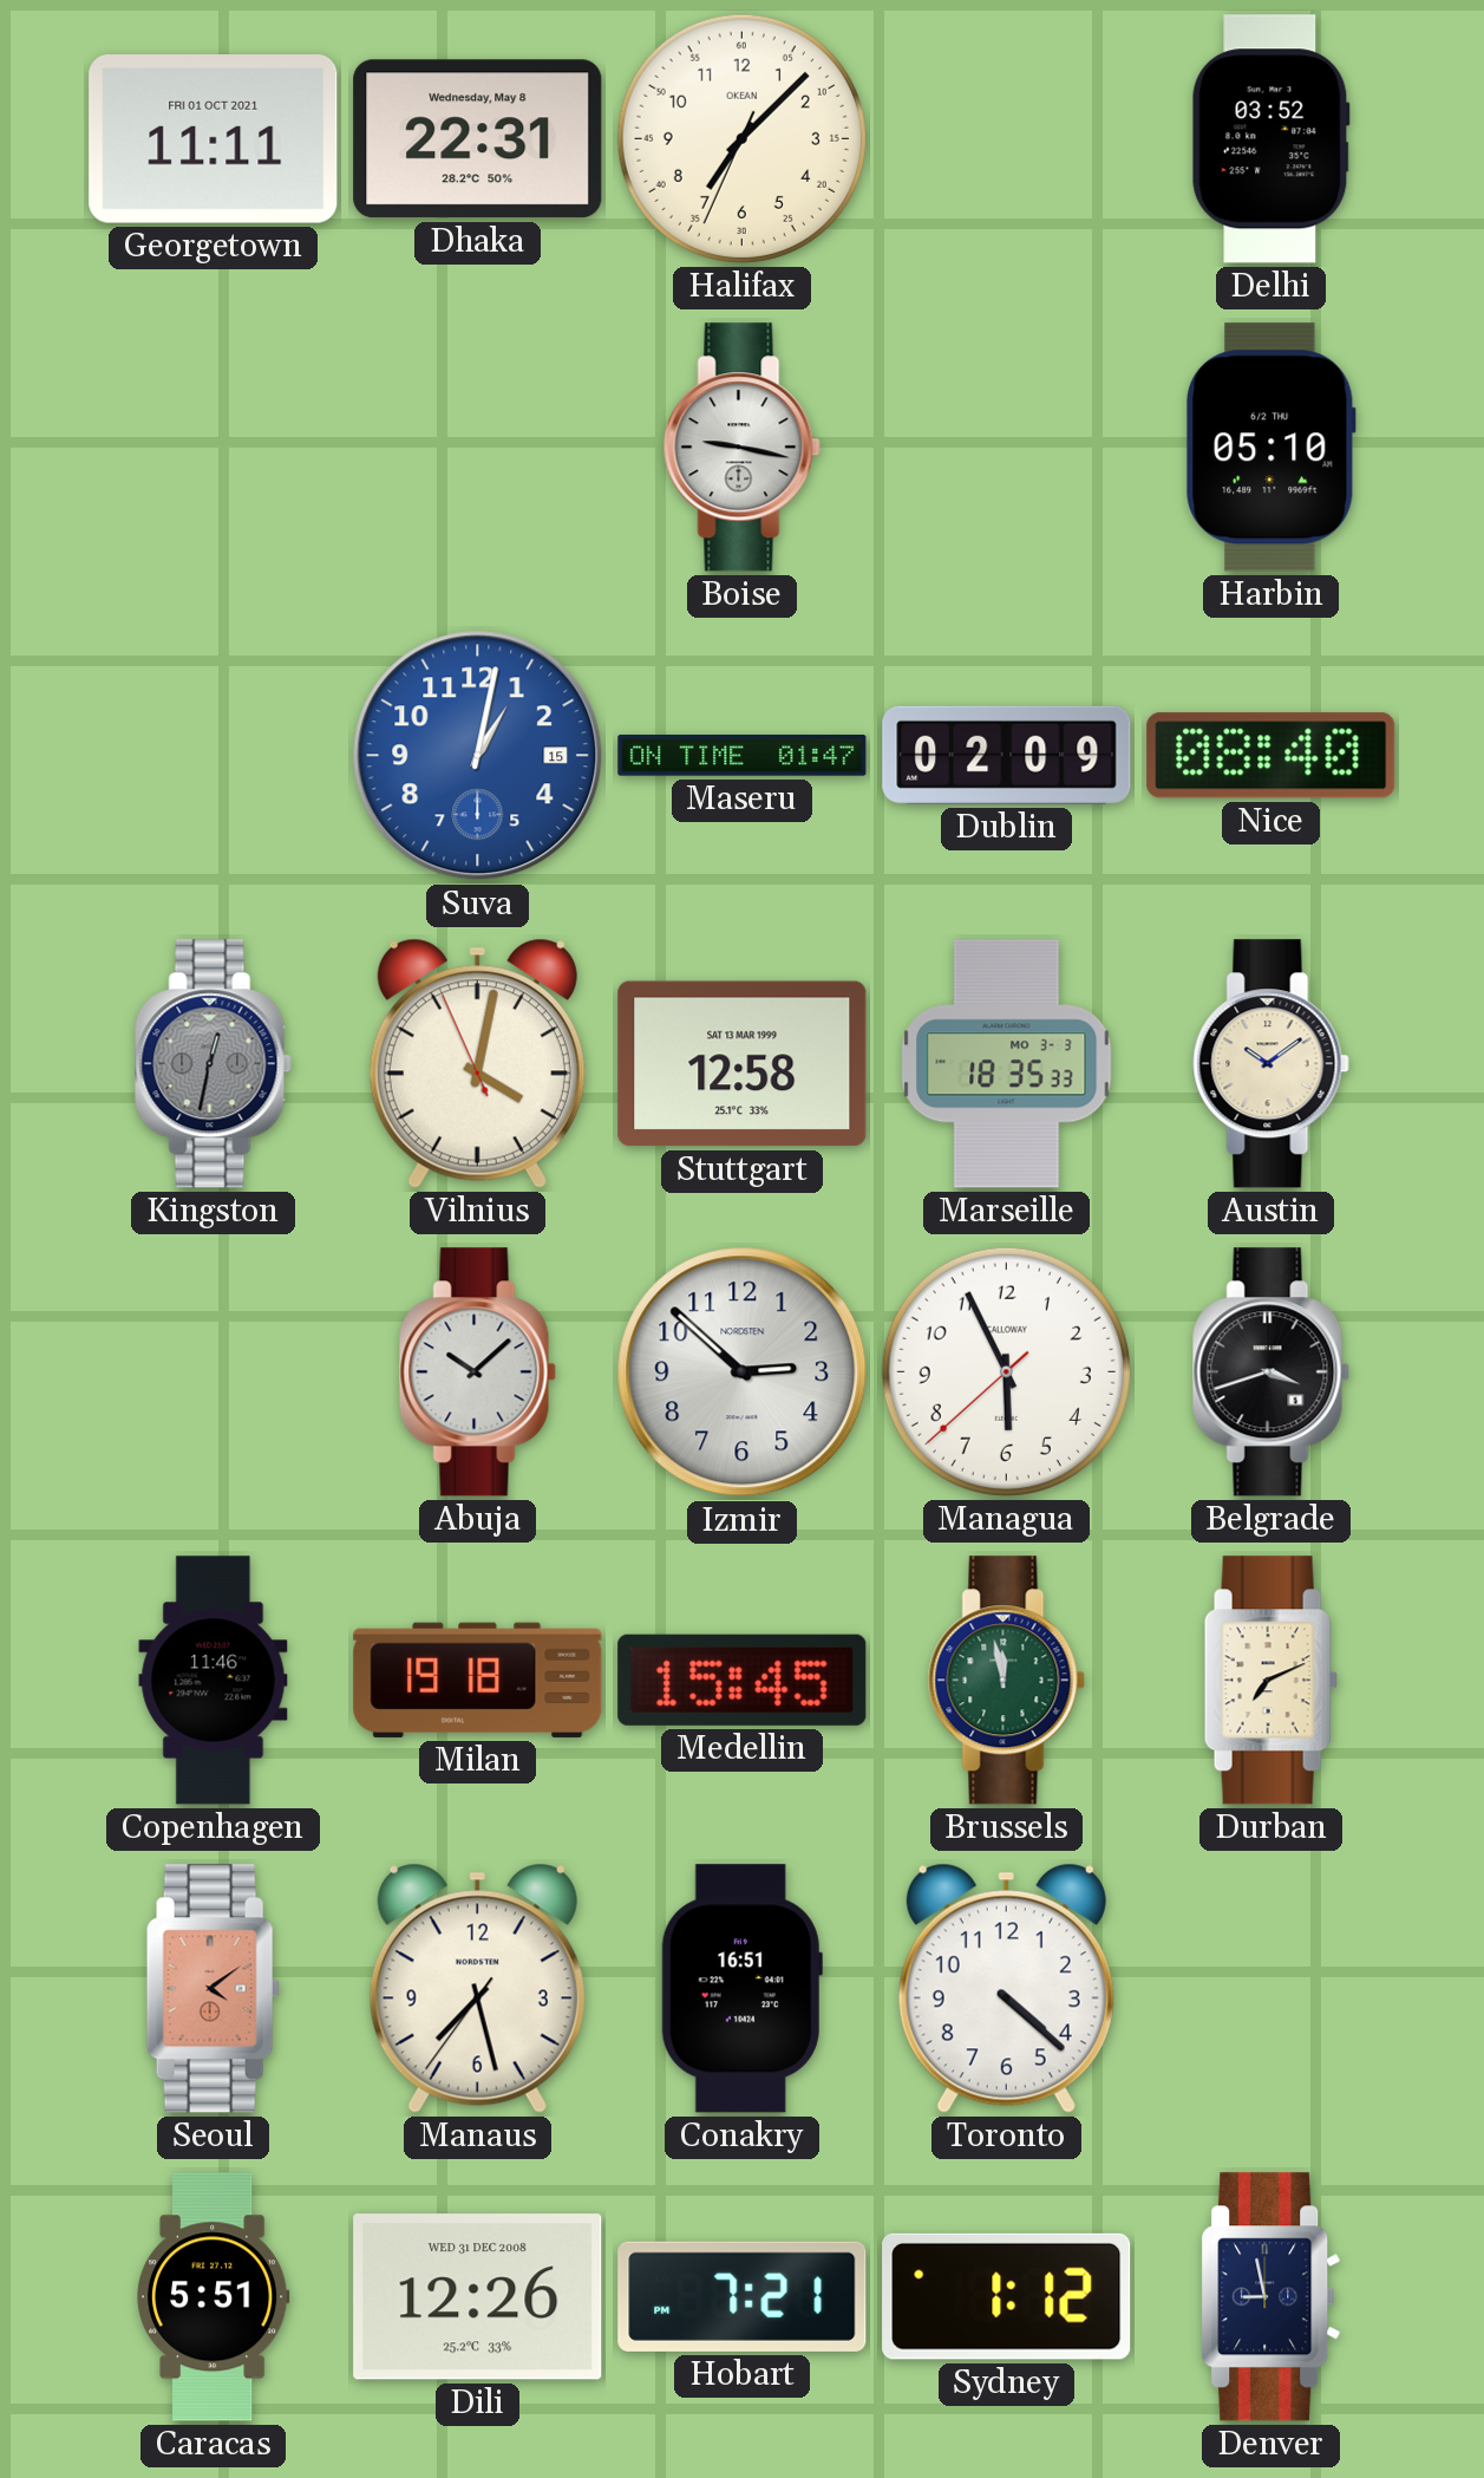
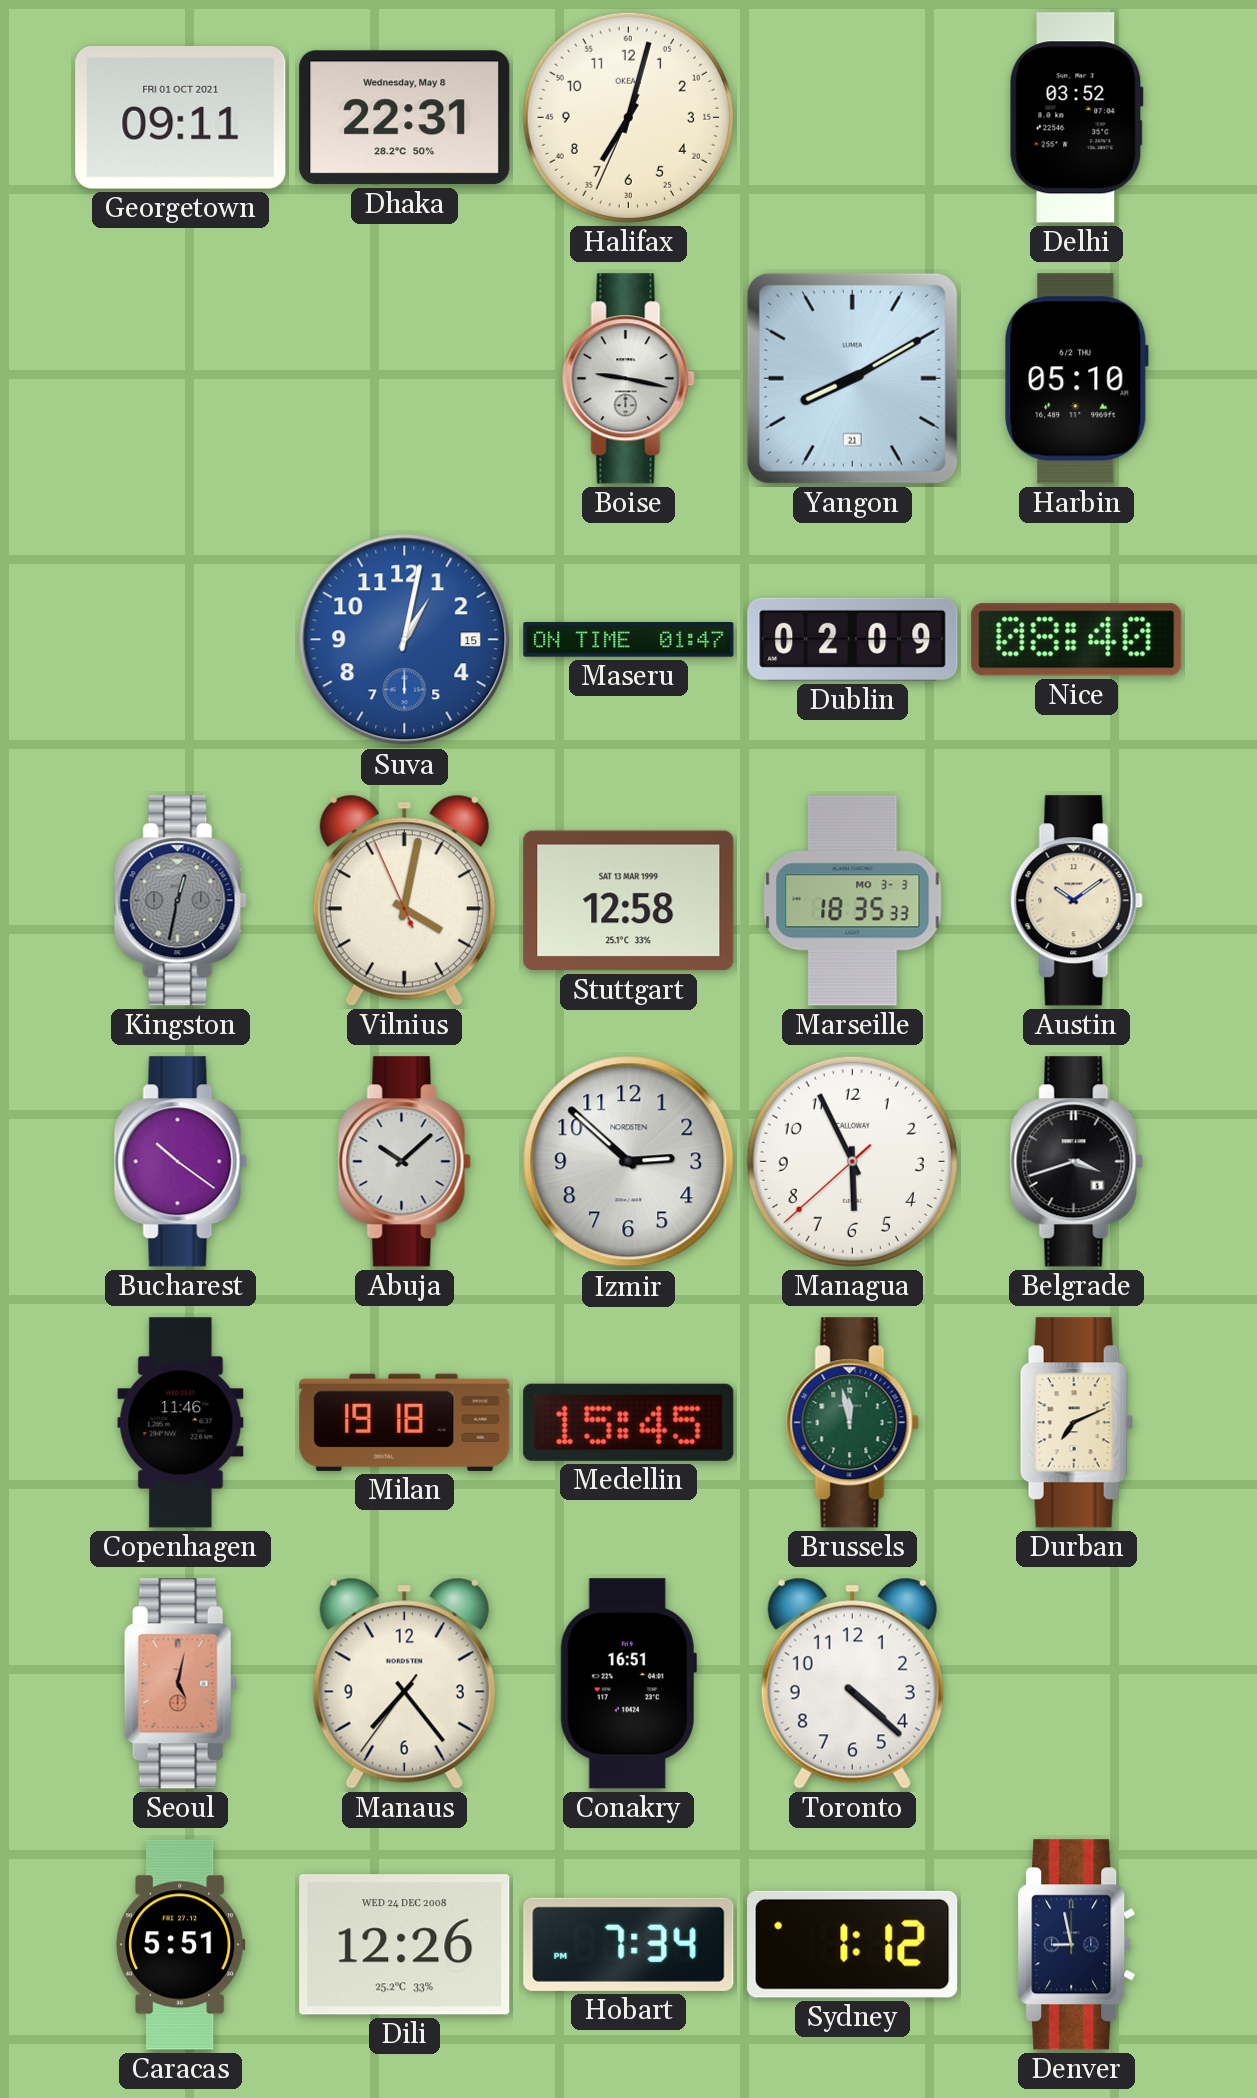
Georgetown: 11:11 -> 09:11
Halifax: 7:07 -> 7:02
Yangon: none -> 8:10
Bucharest: none -> 10:21
Seoul: 4:09 -> 5:02
Manaus: 7:27 -> 7:23
Dili date: WED 31 DEC 2008 -> WED 24 DEC 2008
Hobart: 7:21 -> 7:34
